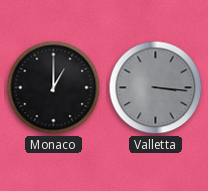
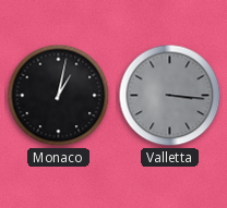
Monaco: 1:00 -> 1:02
